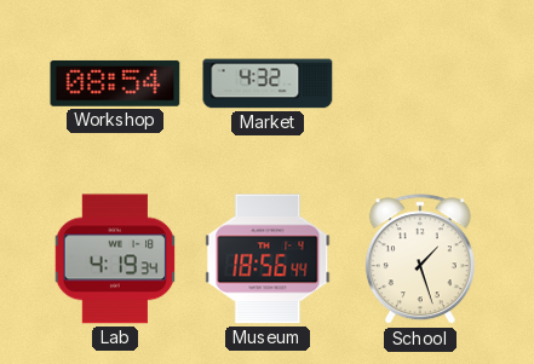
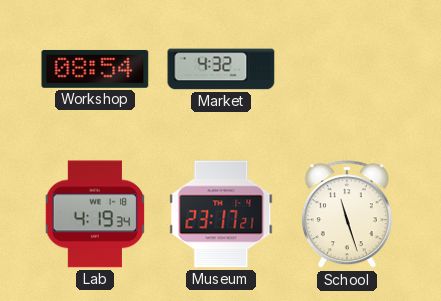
Museum: 18:56 -> 23:17
School: 1:27 -> 11:27
